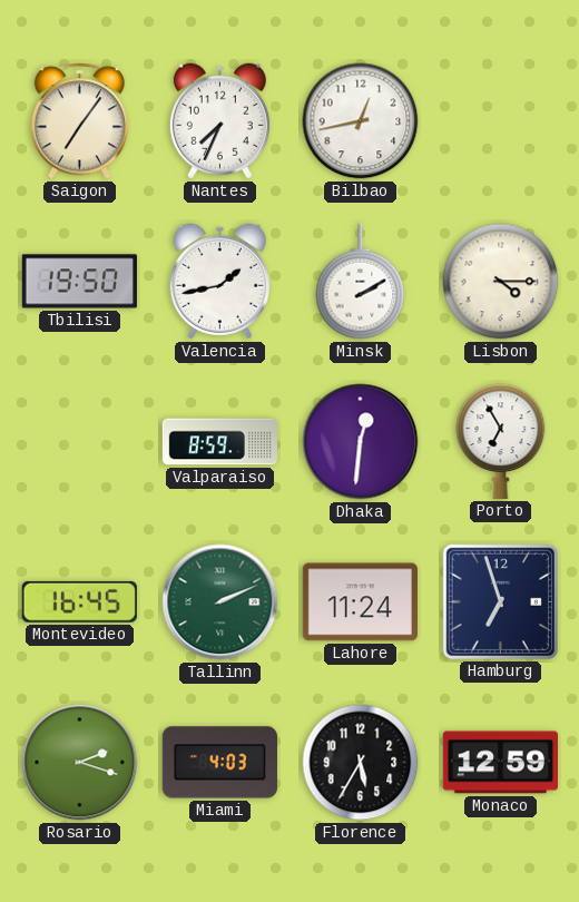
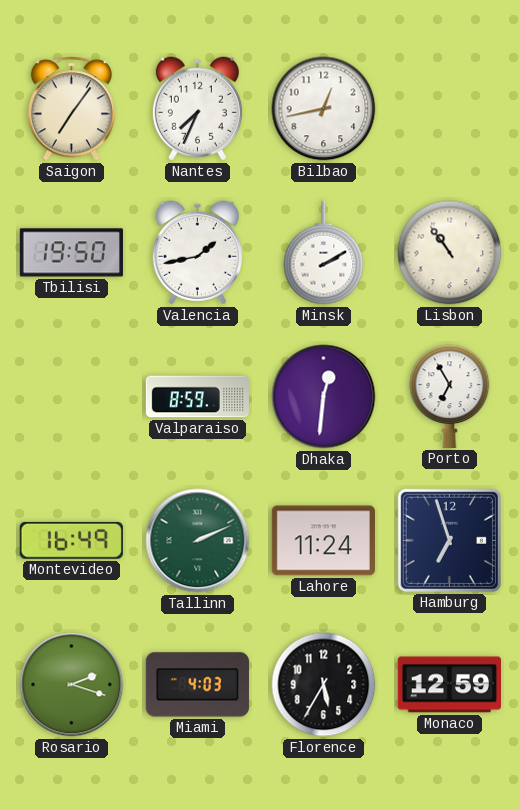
Lisbon: 4:15 -> 10:54
Montevideo: 16:45 -> 16:49
